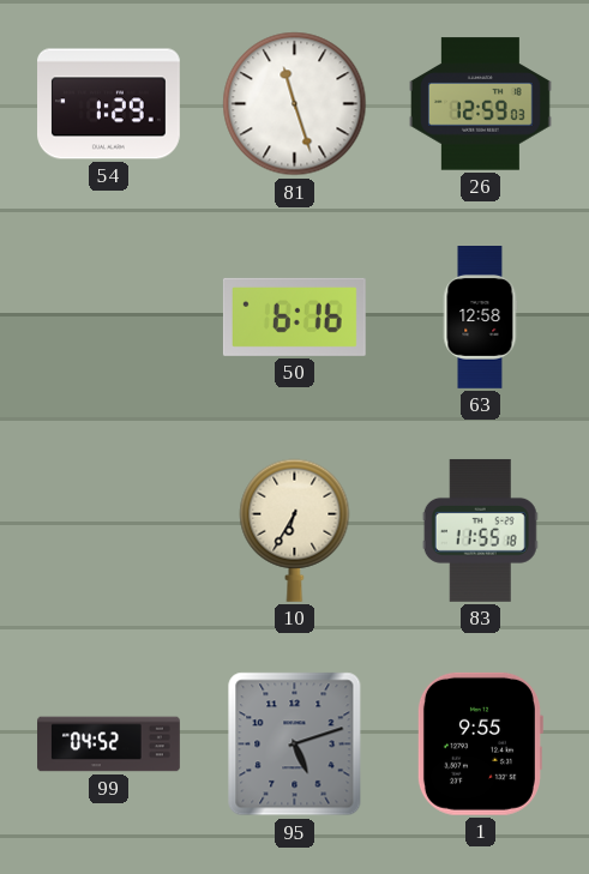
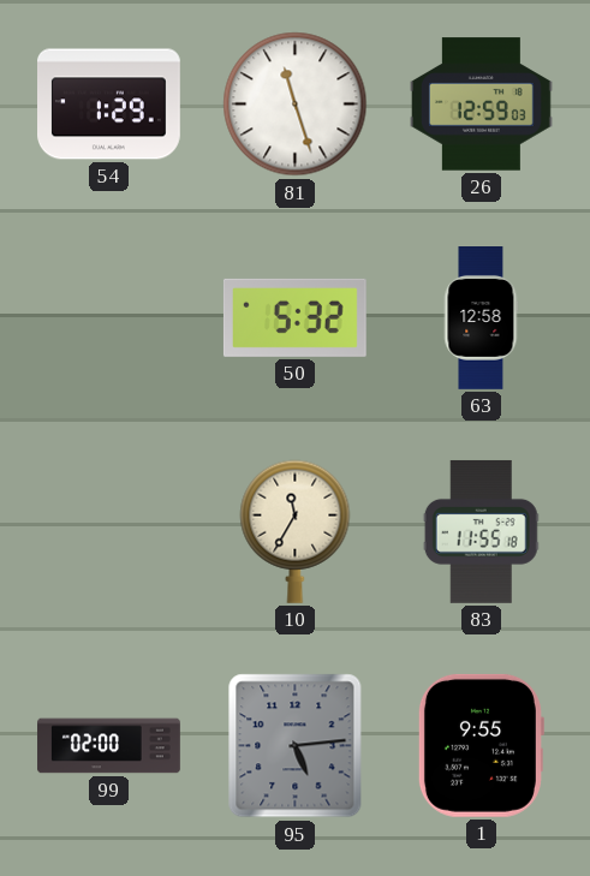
50: 6:16 -> 5:32
10: 6:35 -> 11:35
99: 04:52 -> 02:00
95: 5:12 -> 5:14
